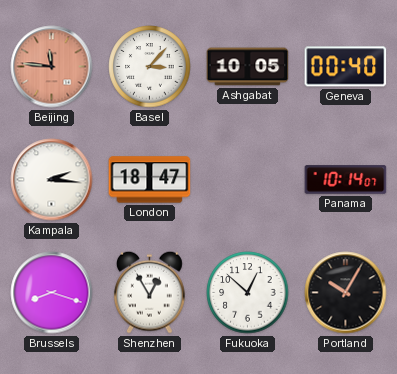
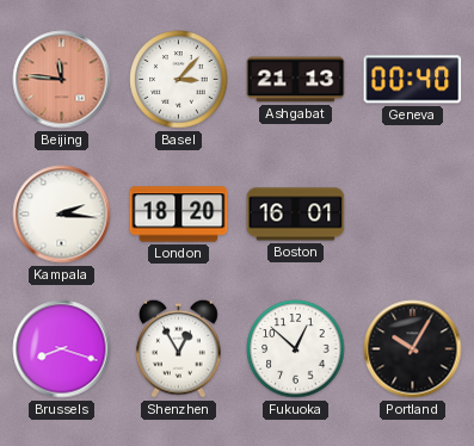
Ashgabat: 10:05 -> 21:13
London: 18:47 -> 18:20
Boston: none -> 16:01
Panama: 10:14 -> none
